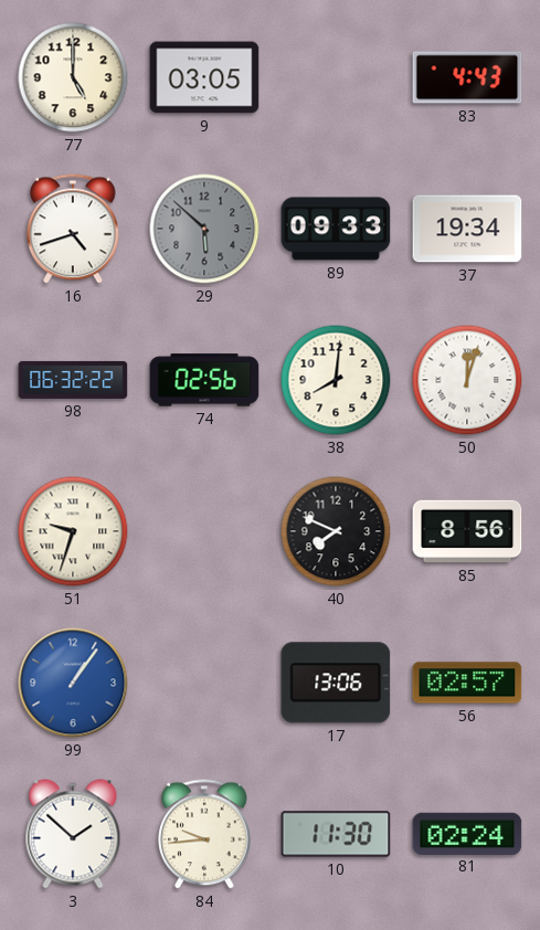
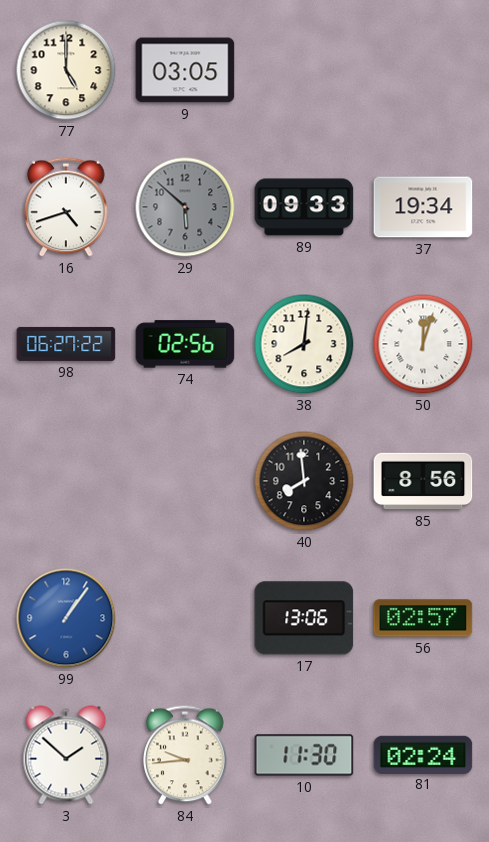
83: 4:43 -> none
98: 06:32 -> 06:27
51: 9:33 -> none
40: 7:49 -> 7:59
